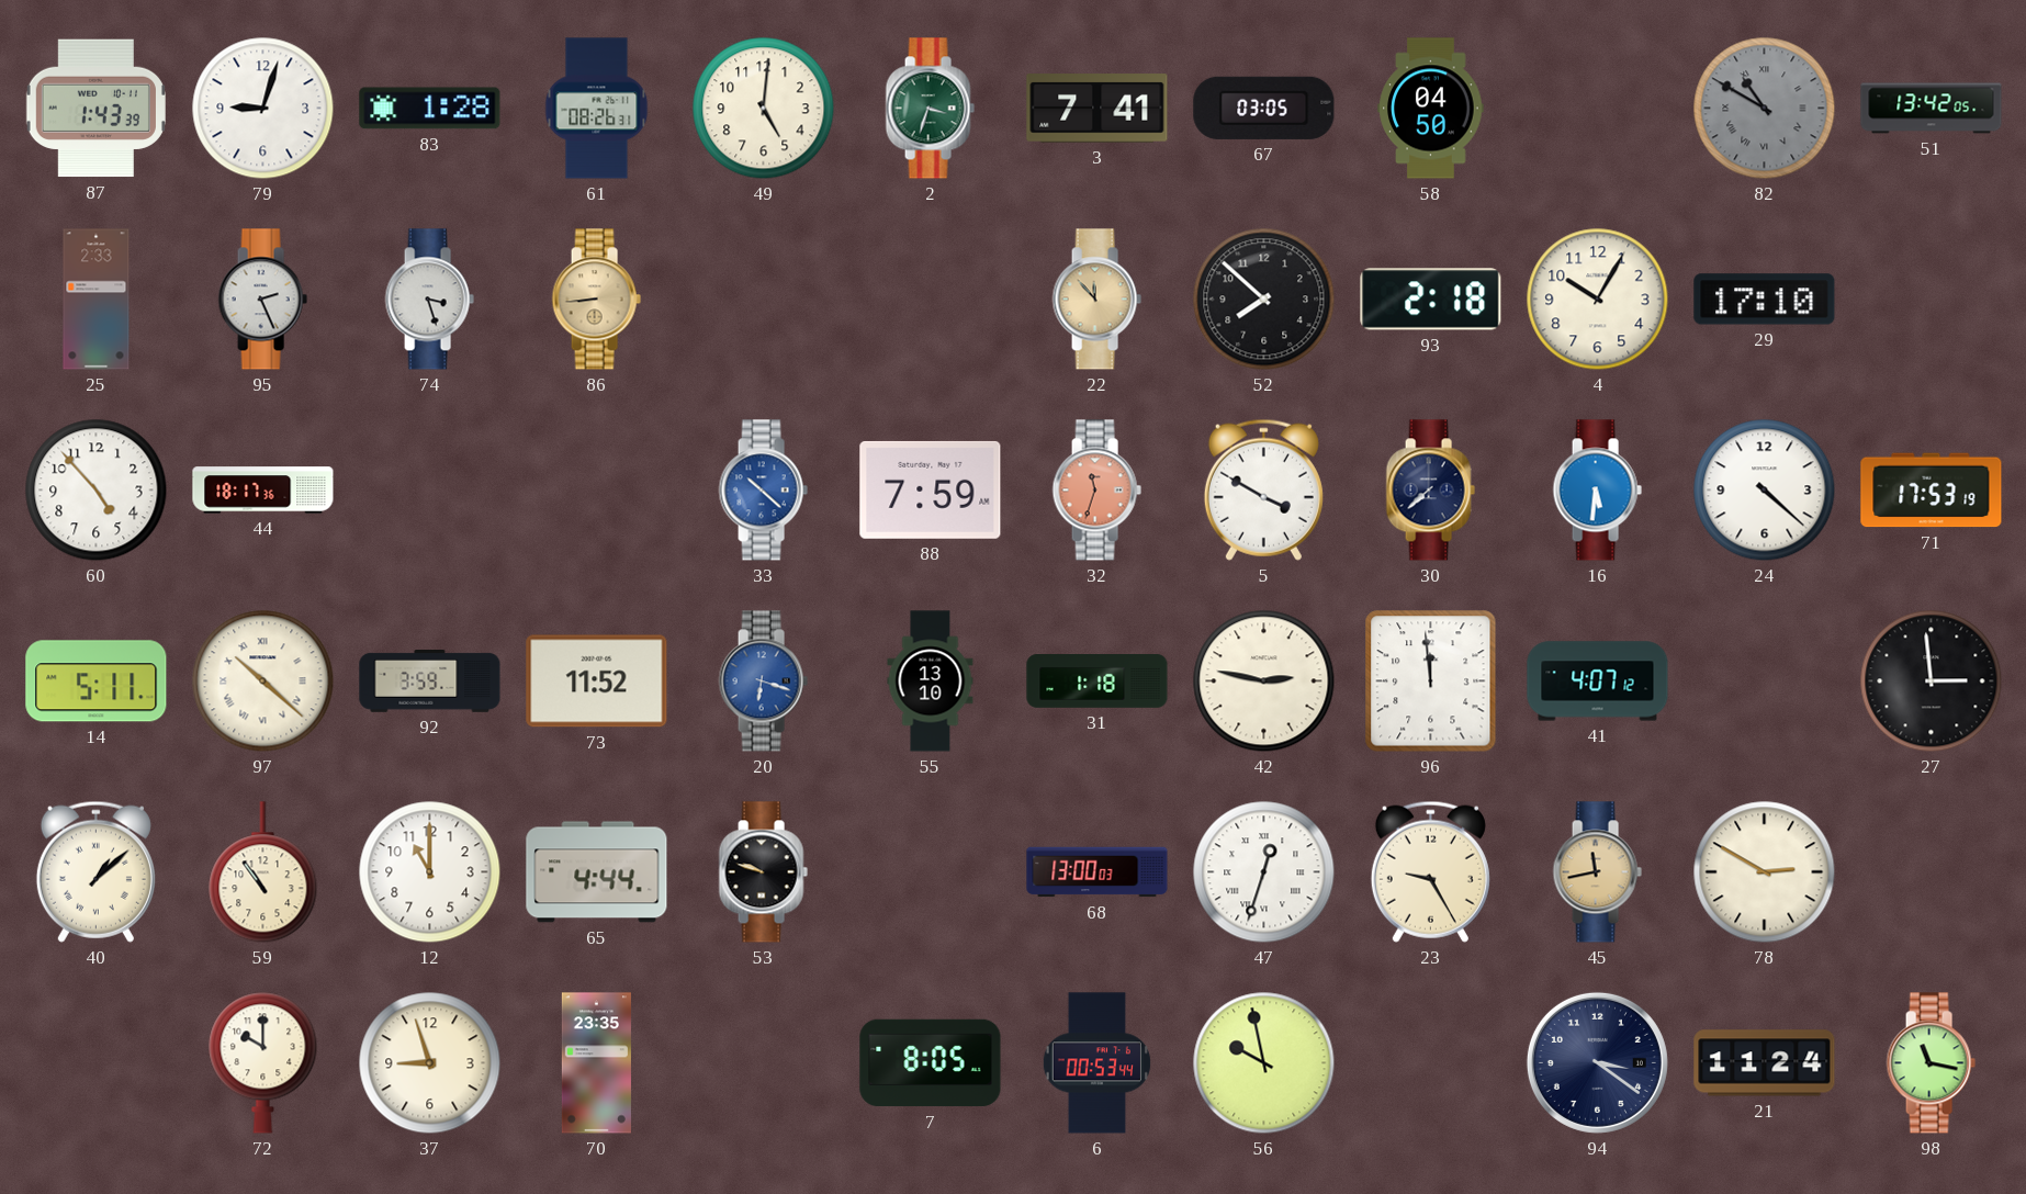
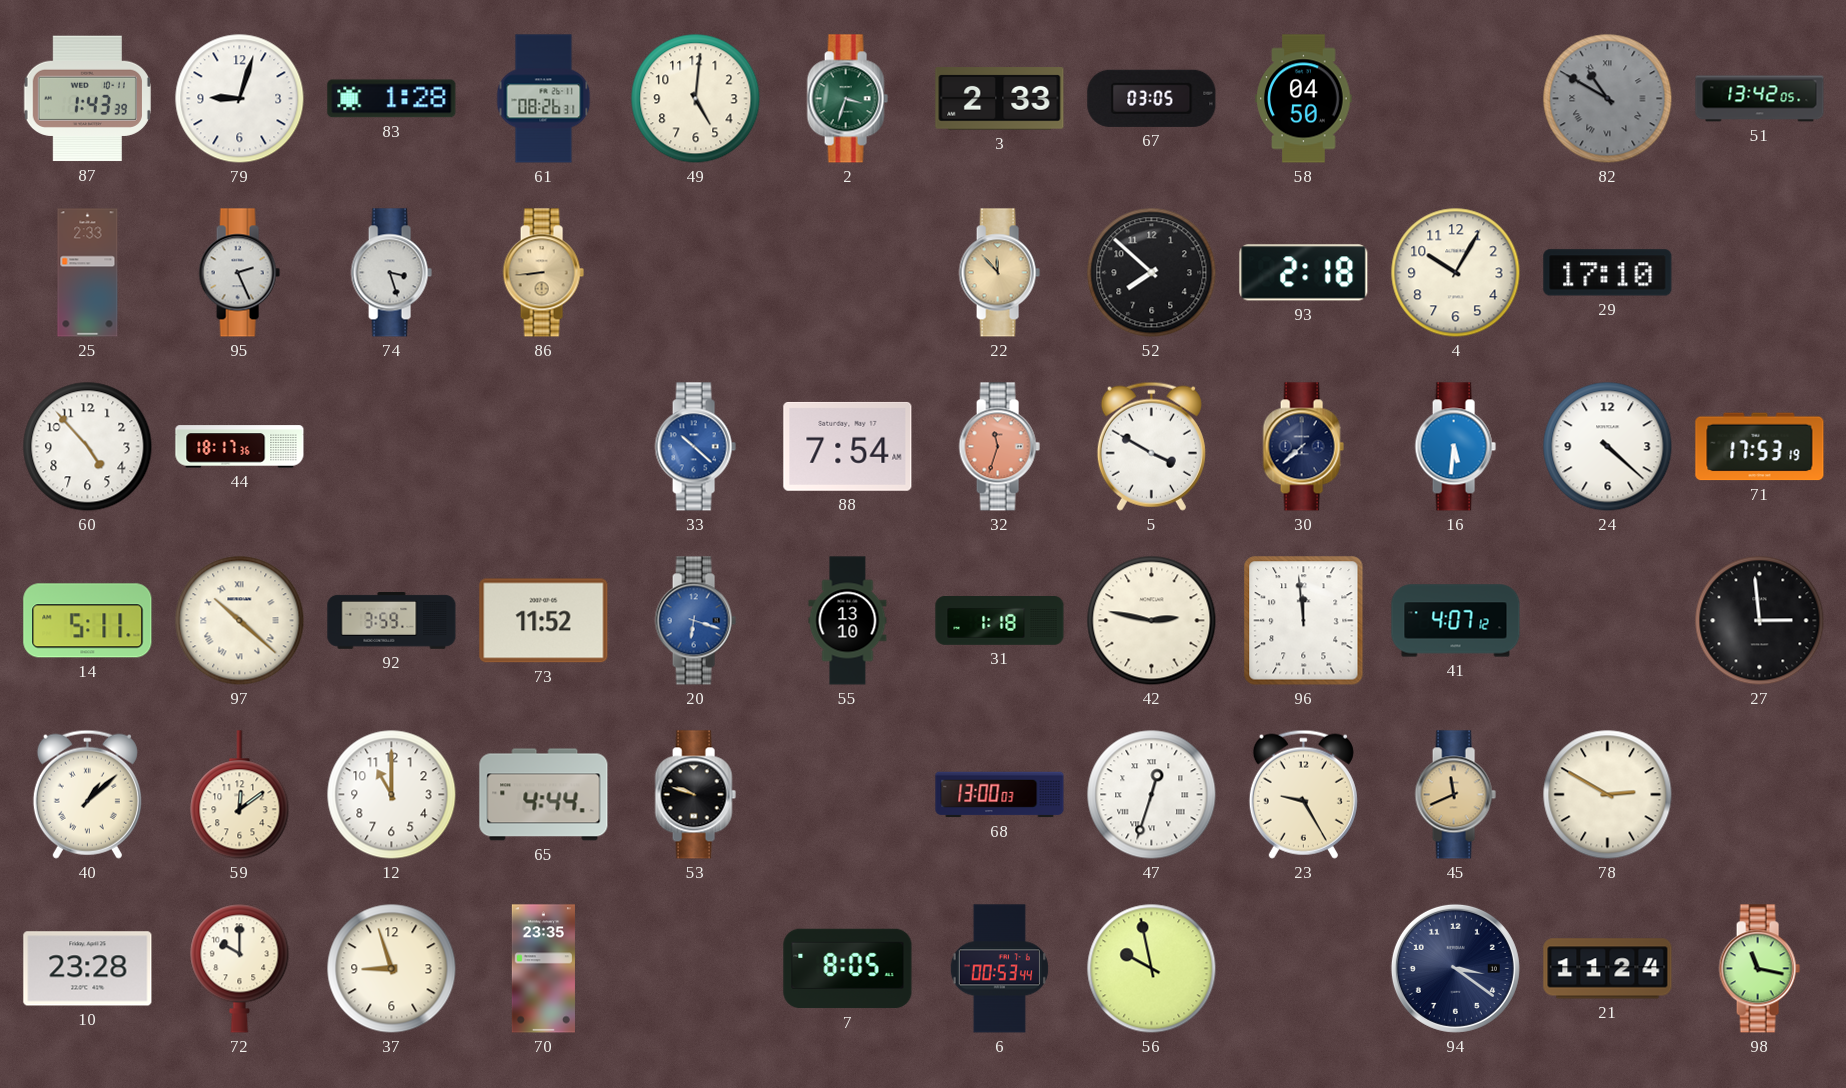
3: 7:41 -> 2:33
88: 7:59 -> 7:54
59: 10:54 -> 12:09
45: 11:43 -> 11:41
10: none -> 23:28
